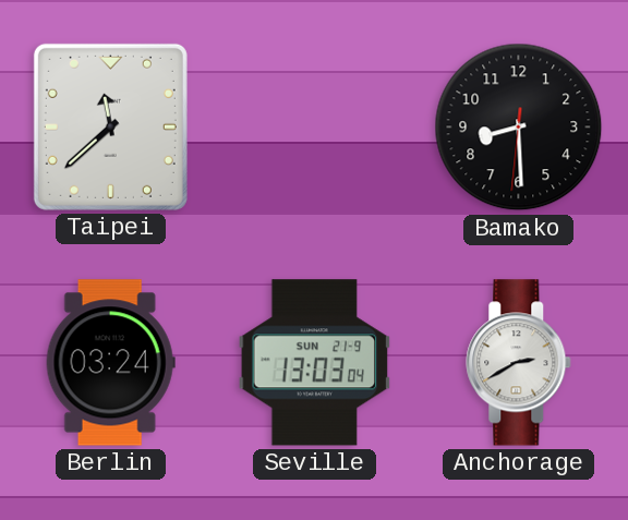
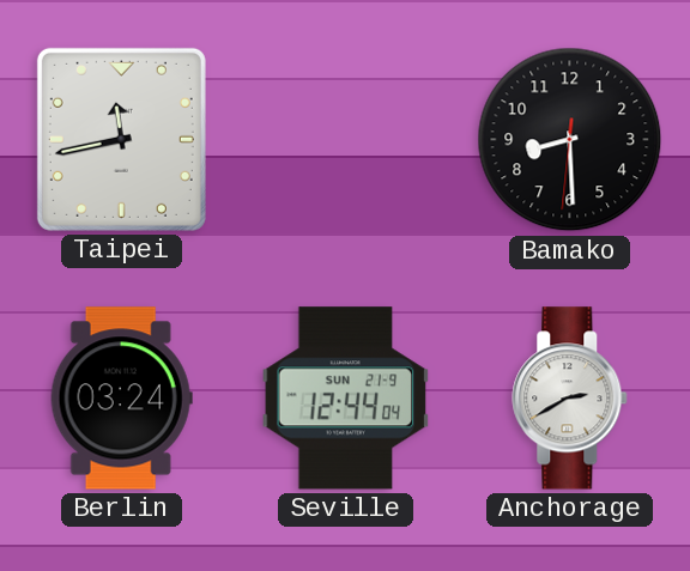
Taipei: 11:38 -> 11:43
Seville: 13:03 -> 12:44
